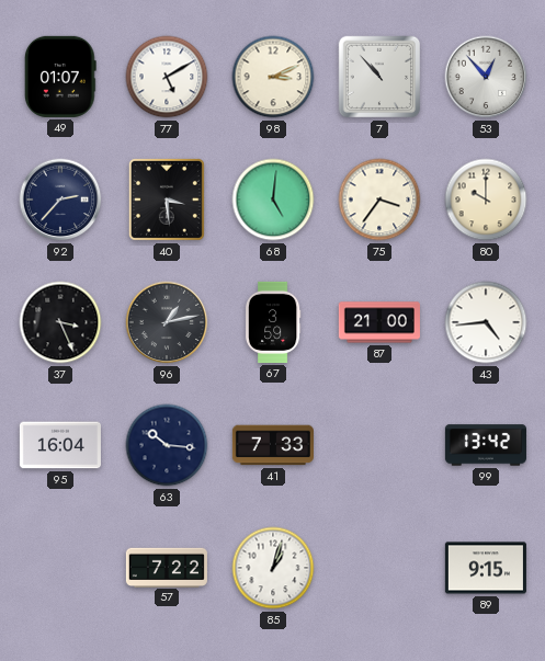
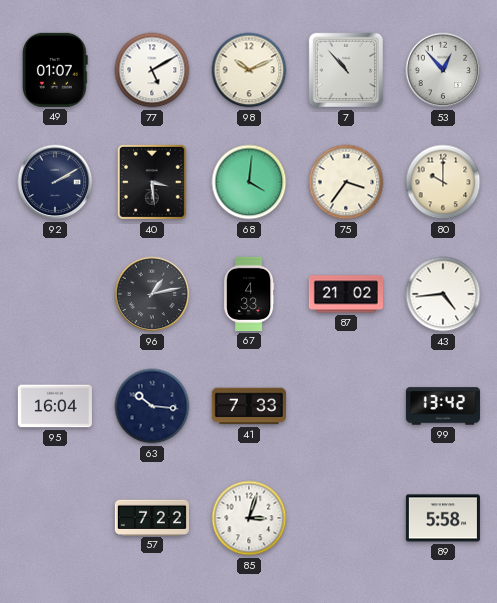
98: 3:11 -> 10:11
92: 2:37 -> 2:10
68: 5:01 -> 4:01
37: 3:26 -> none
67: 3:59 -> 4:33
87: 21:00 -> 21:02
85: 1:03 -> 3:03
89: 9:15 -> 5:58
